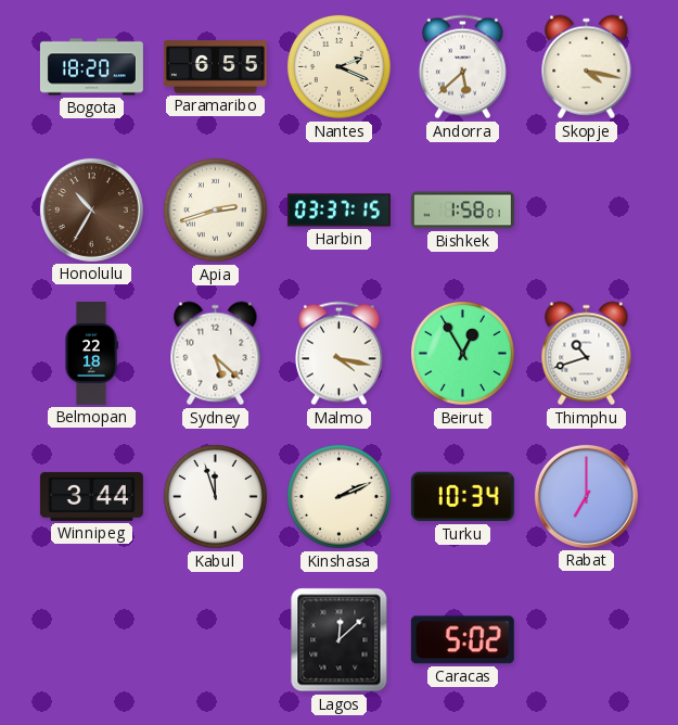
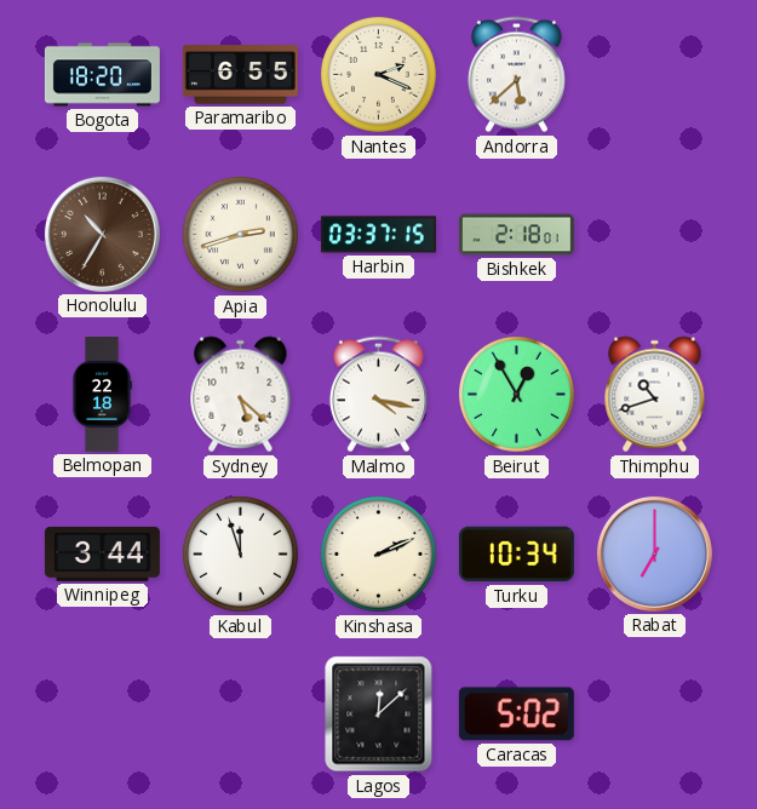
Skopje: 4:17 -> none
Bishkek: 1:58 -> 2:18
